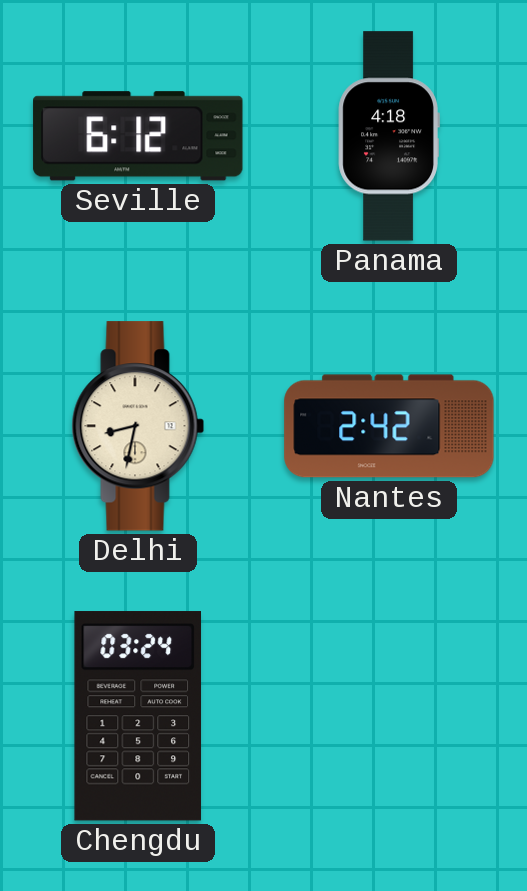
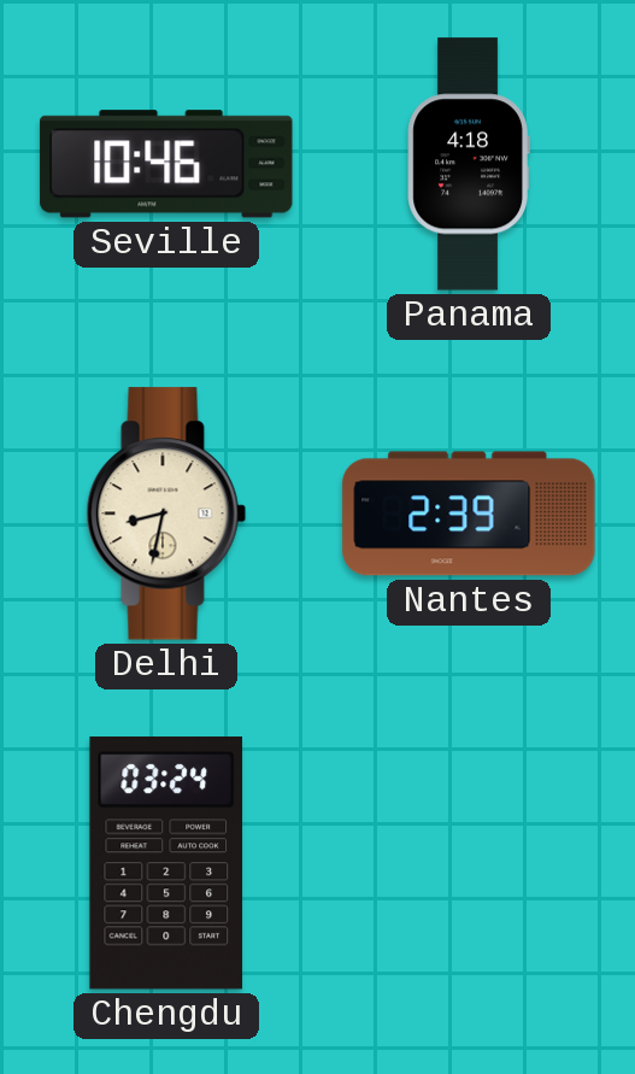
Seville: 6:12 -> 10:46
Nantes: 2:42 -> 2:39
